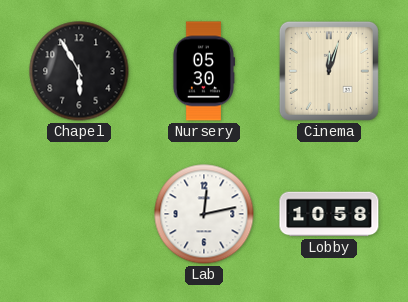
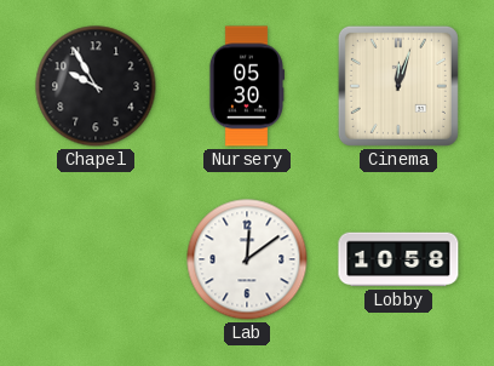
Chapel: 5:55 -> 9:55
Lab: 12:13 -> 12:09
